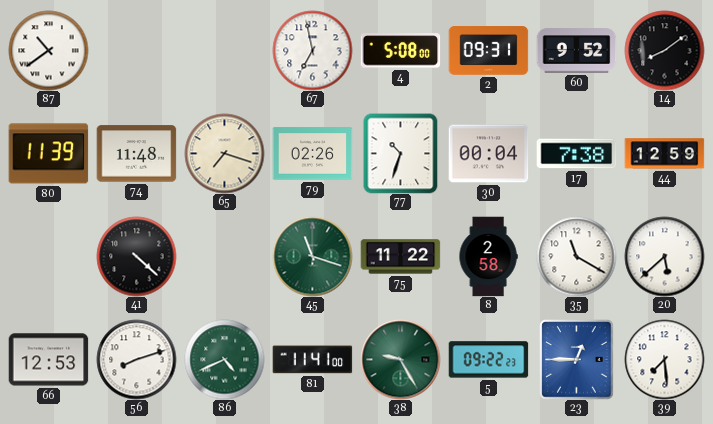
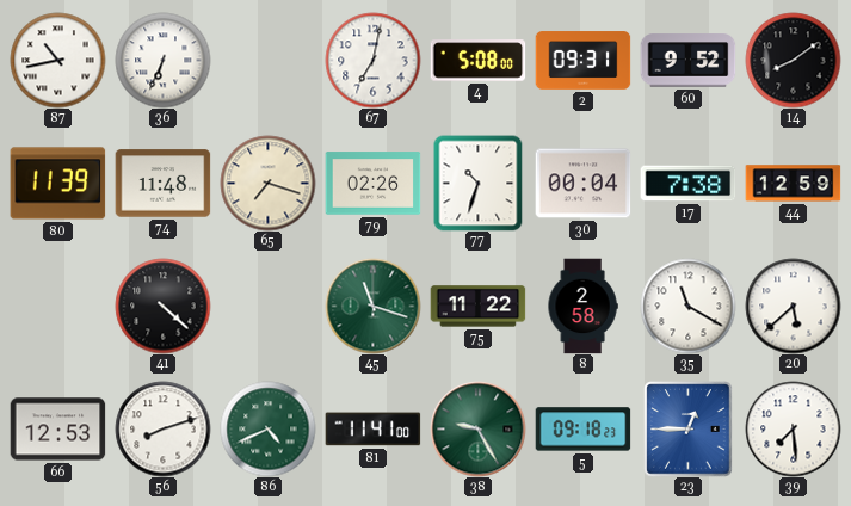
87: 10:39 -> 10:43
36: none -> 6:34
67: 6:58 -> 7:02
5: 09:22 -> 09:18
